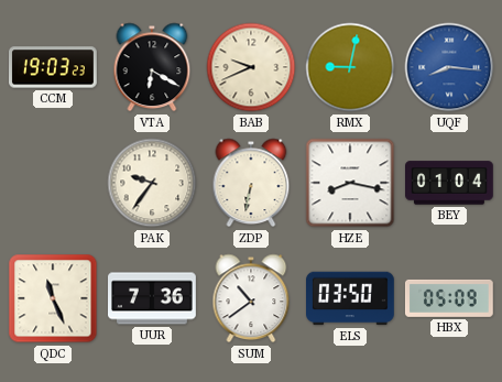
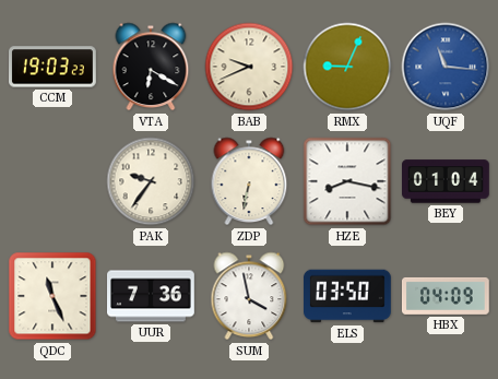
RMX: 9:02 -> 9:04
UQF: 8:16 -> 11:16
SUM: 10:39 -> 3:58
HBX: 05:09 -> 04:09
